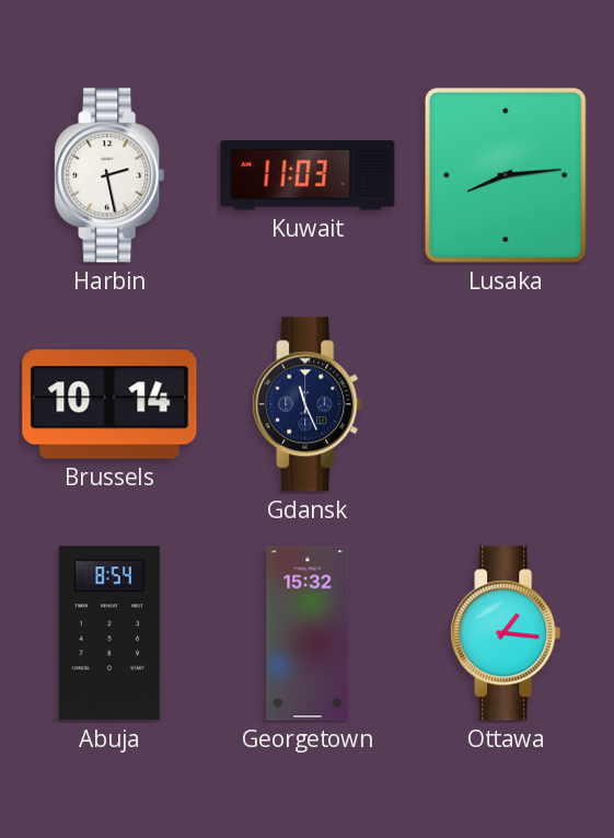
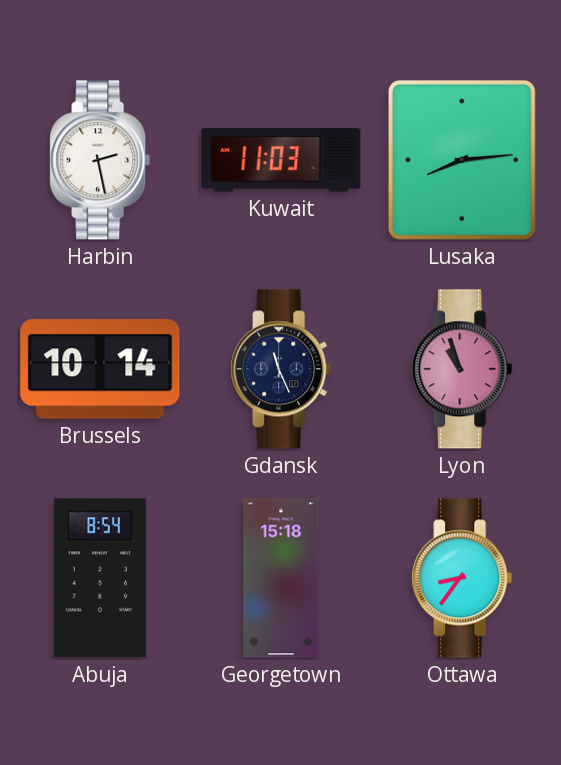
Lyon: none -> 10:57
Georgetown: 15:32 -> 15:18
Ottawa: 1:16 -> 8:36
